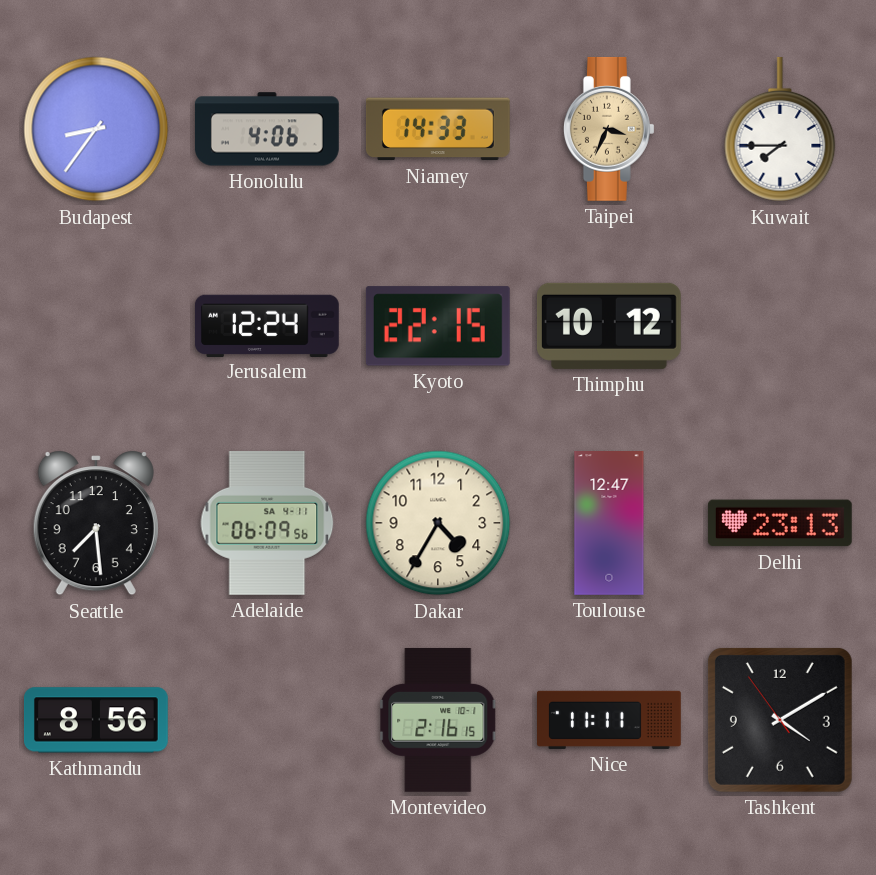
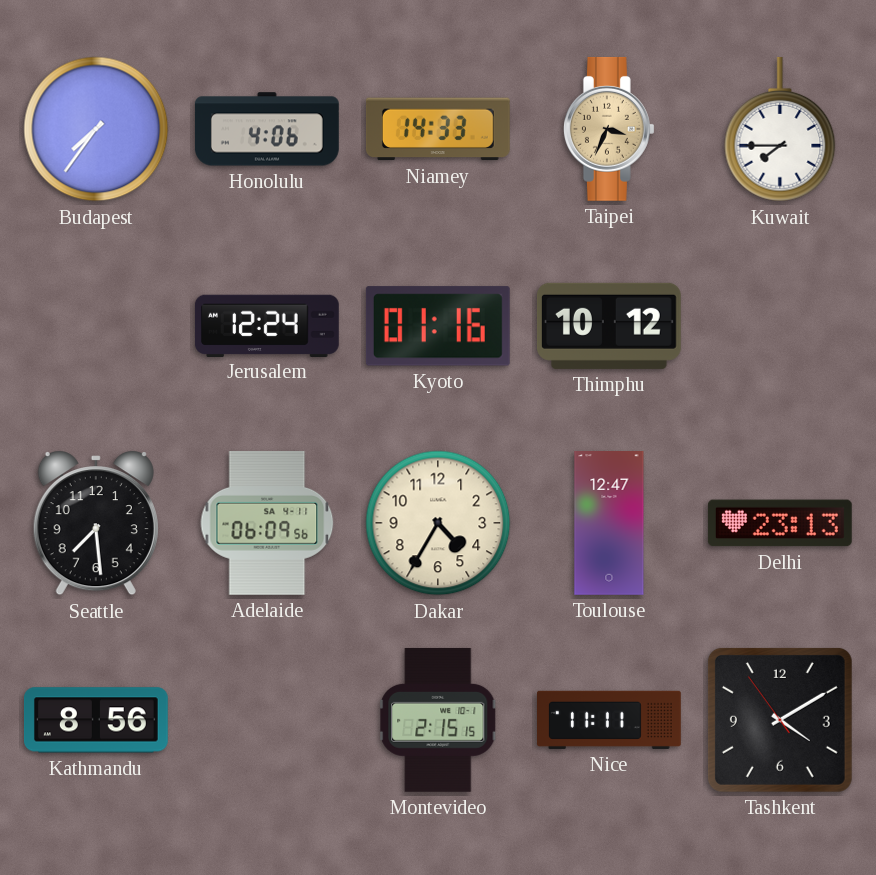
Budapest: 8:36 -> 7:36
Kyoto: 22:15 -> 01:16
Montevideo: 2:16 -> 2:15
